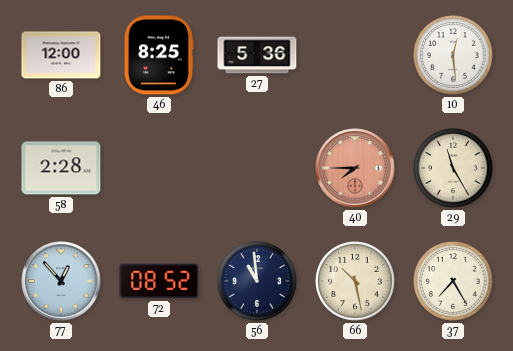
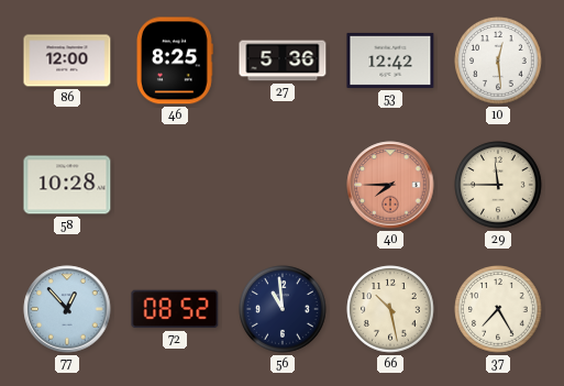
53: none -> 12:42
58: 2:28 -> 10:28
29: 11:25 -> 11:45
